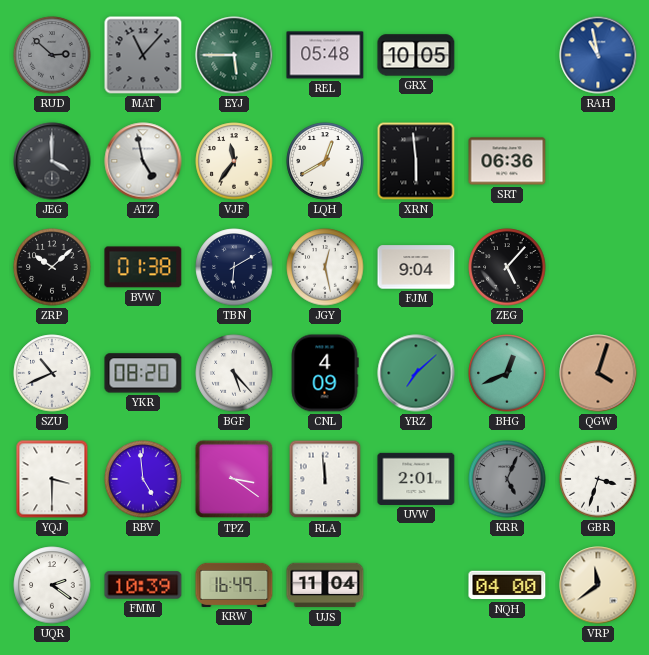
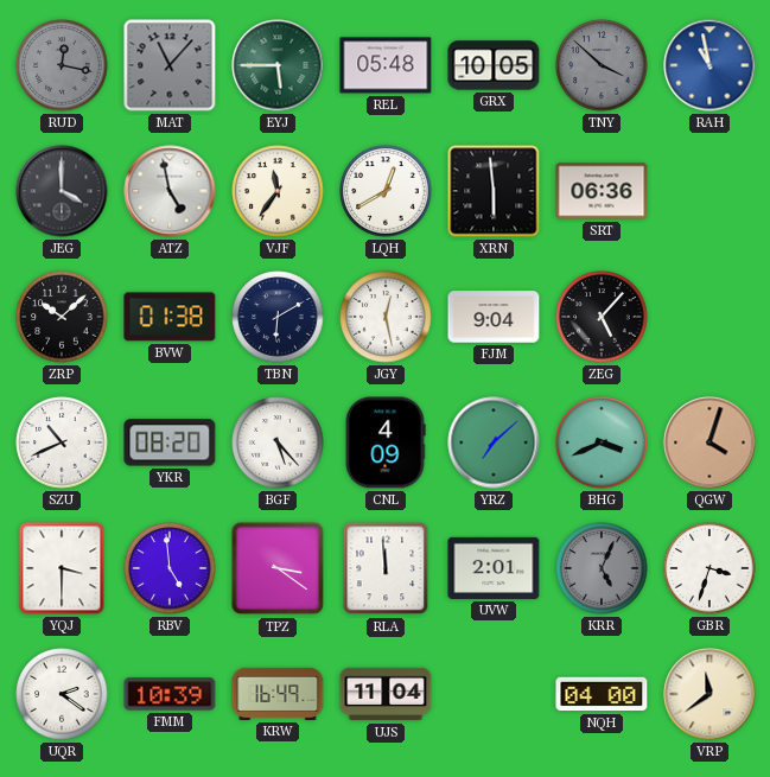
RUD: 2:52 -> 12:17
TNY: none -> 3:52
BHG: 12:41 -> 3:41
